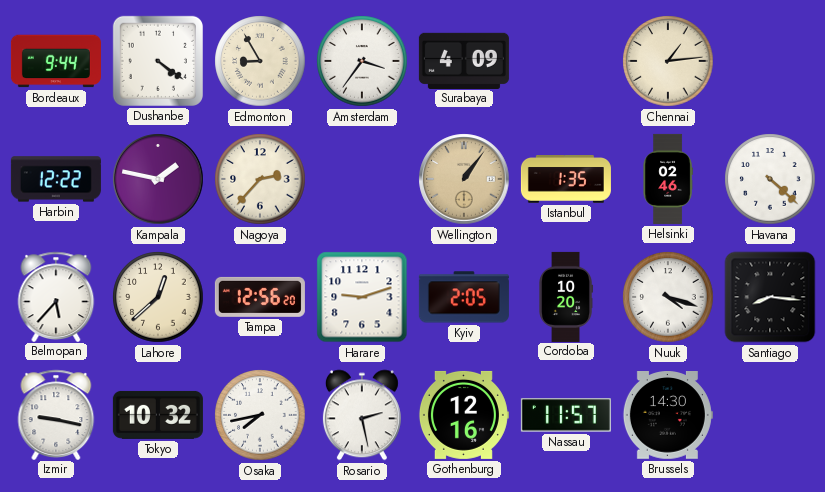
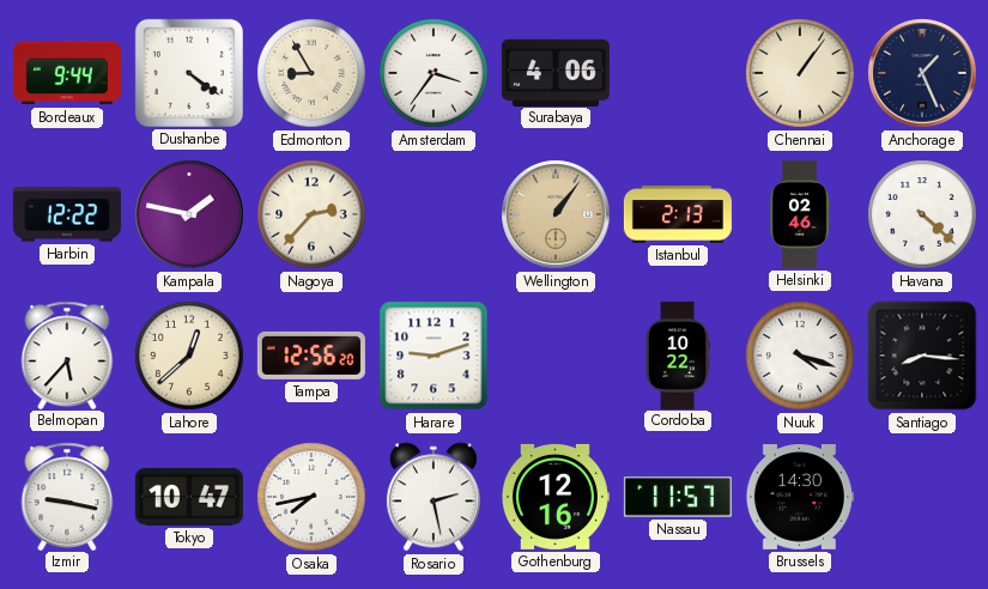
Surabaya: 4:09 -> 4:06
Chennai: 1:14 -> 1:06
Anchorage: none -> 1:26
Istanbul: 1:35 -> 2:13
Kyiv: 2:05 -> none
Cordoba: 10:20 -> 10:22
Tokyo: 10:32 -> 10:47
